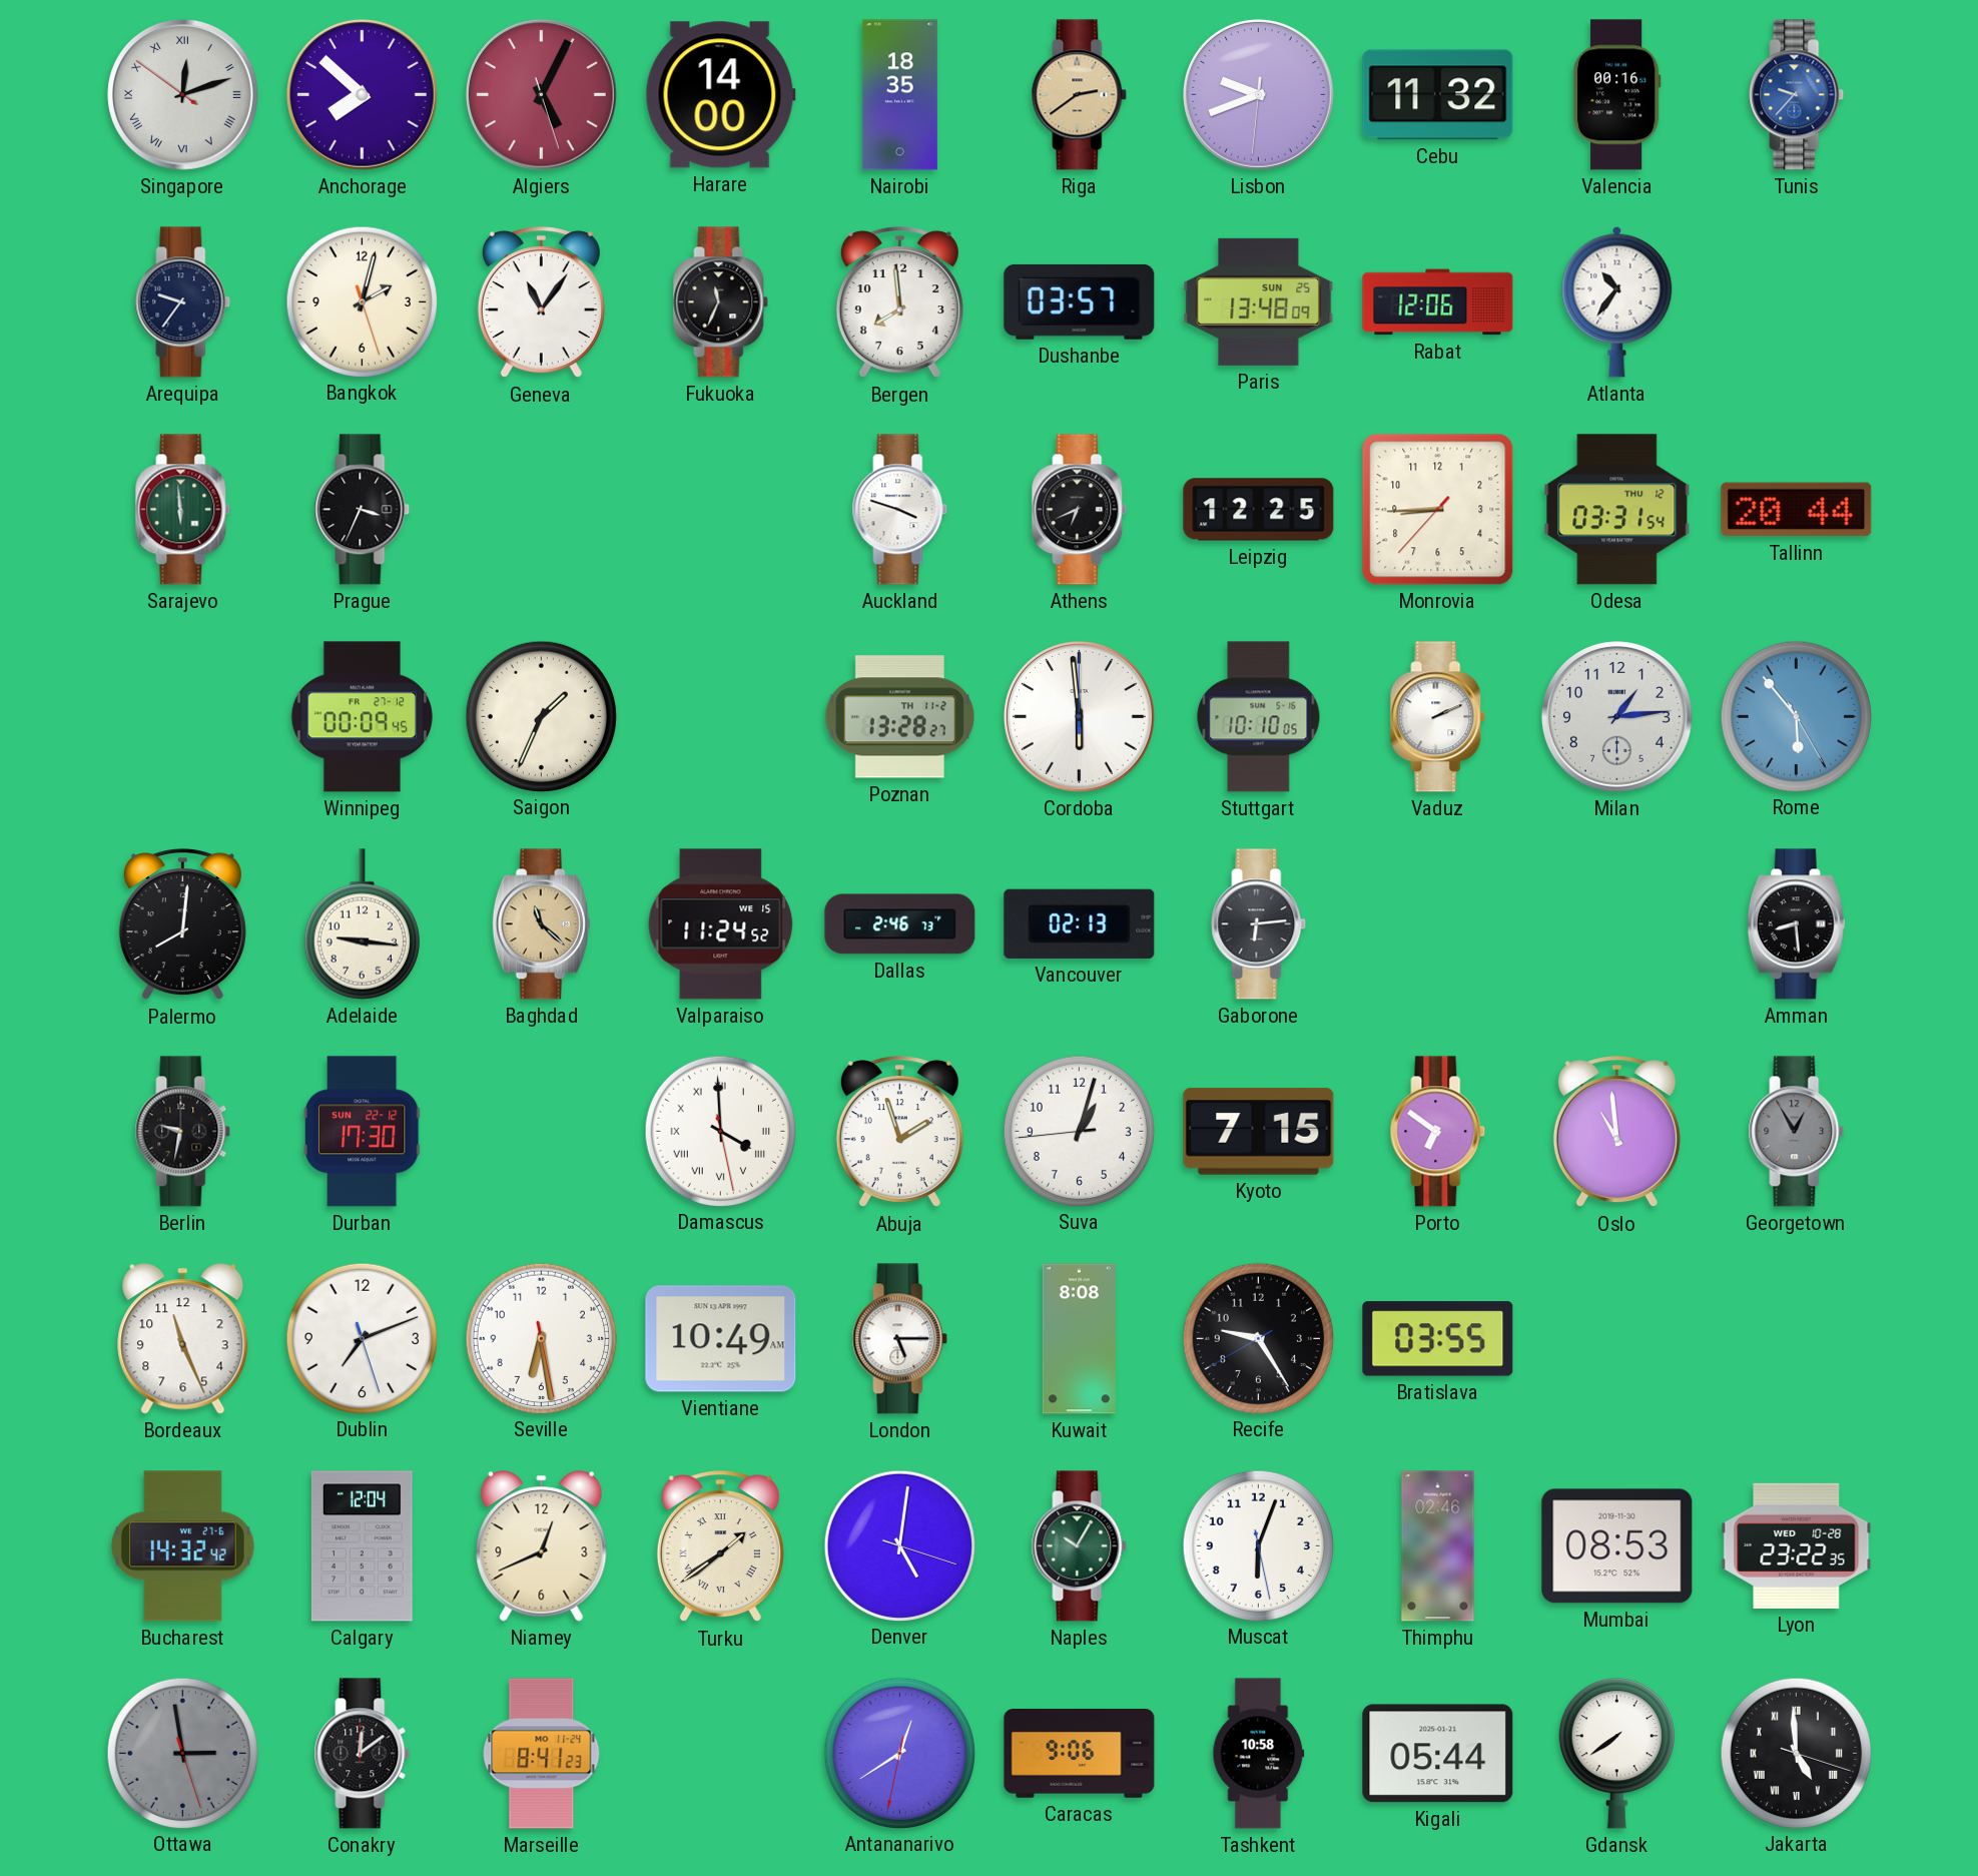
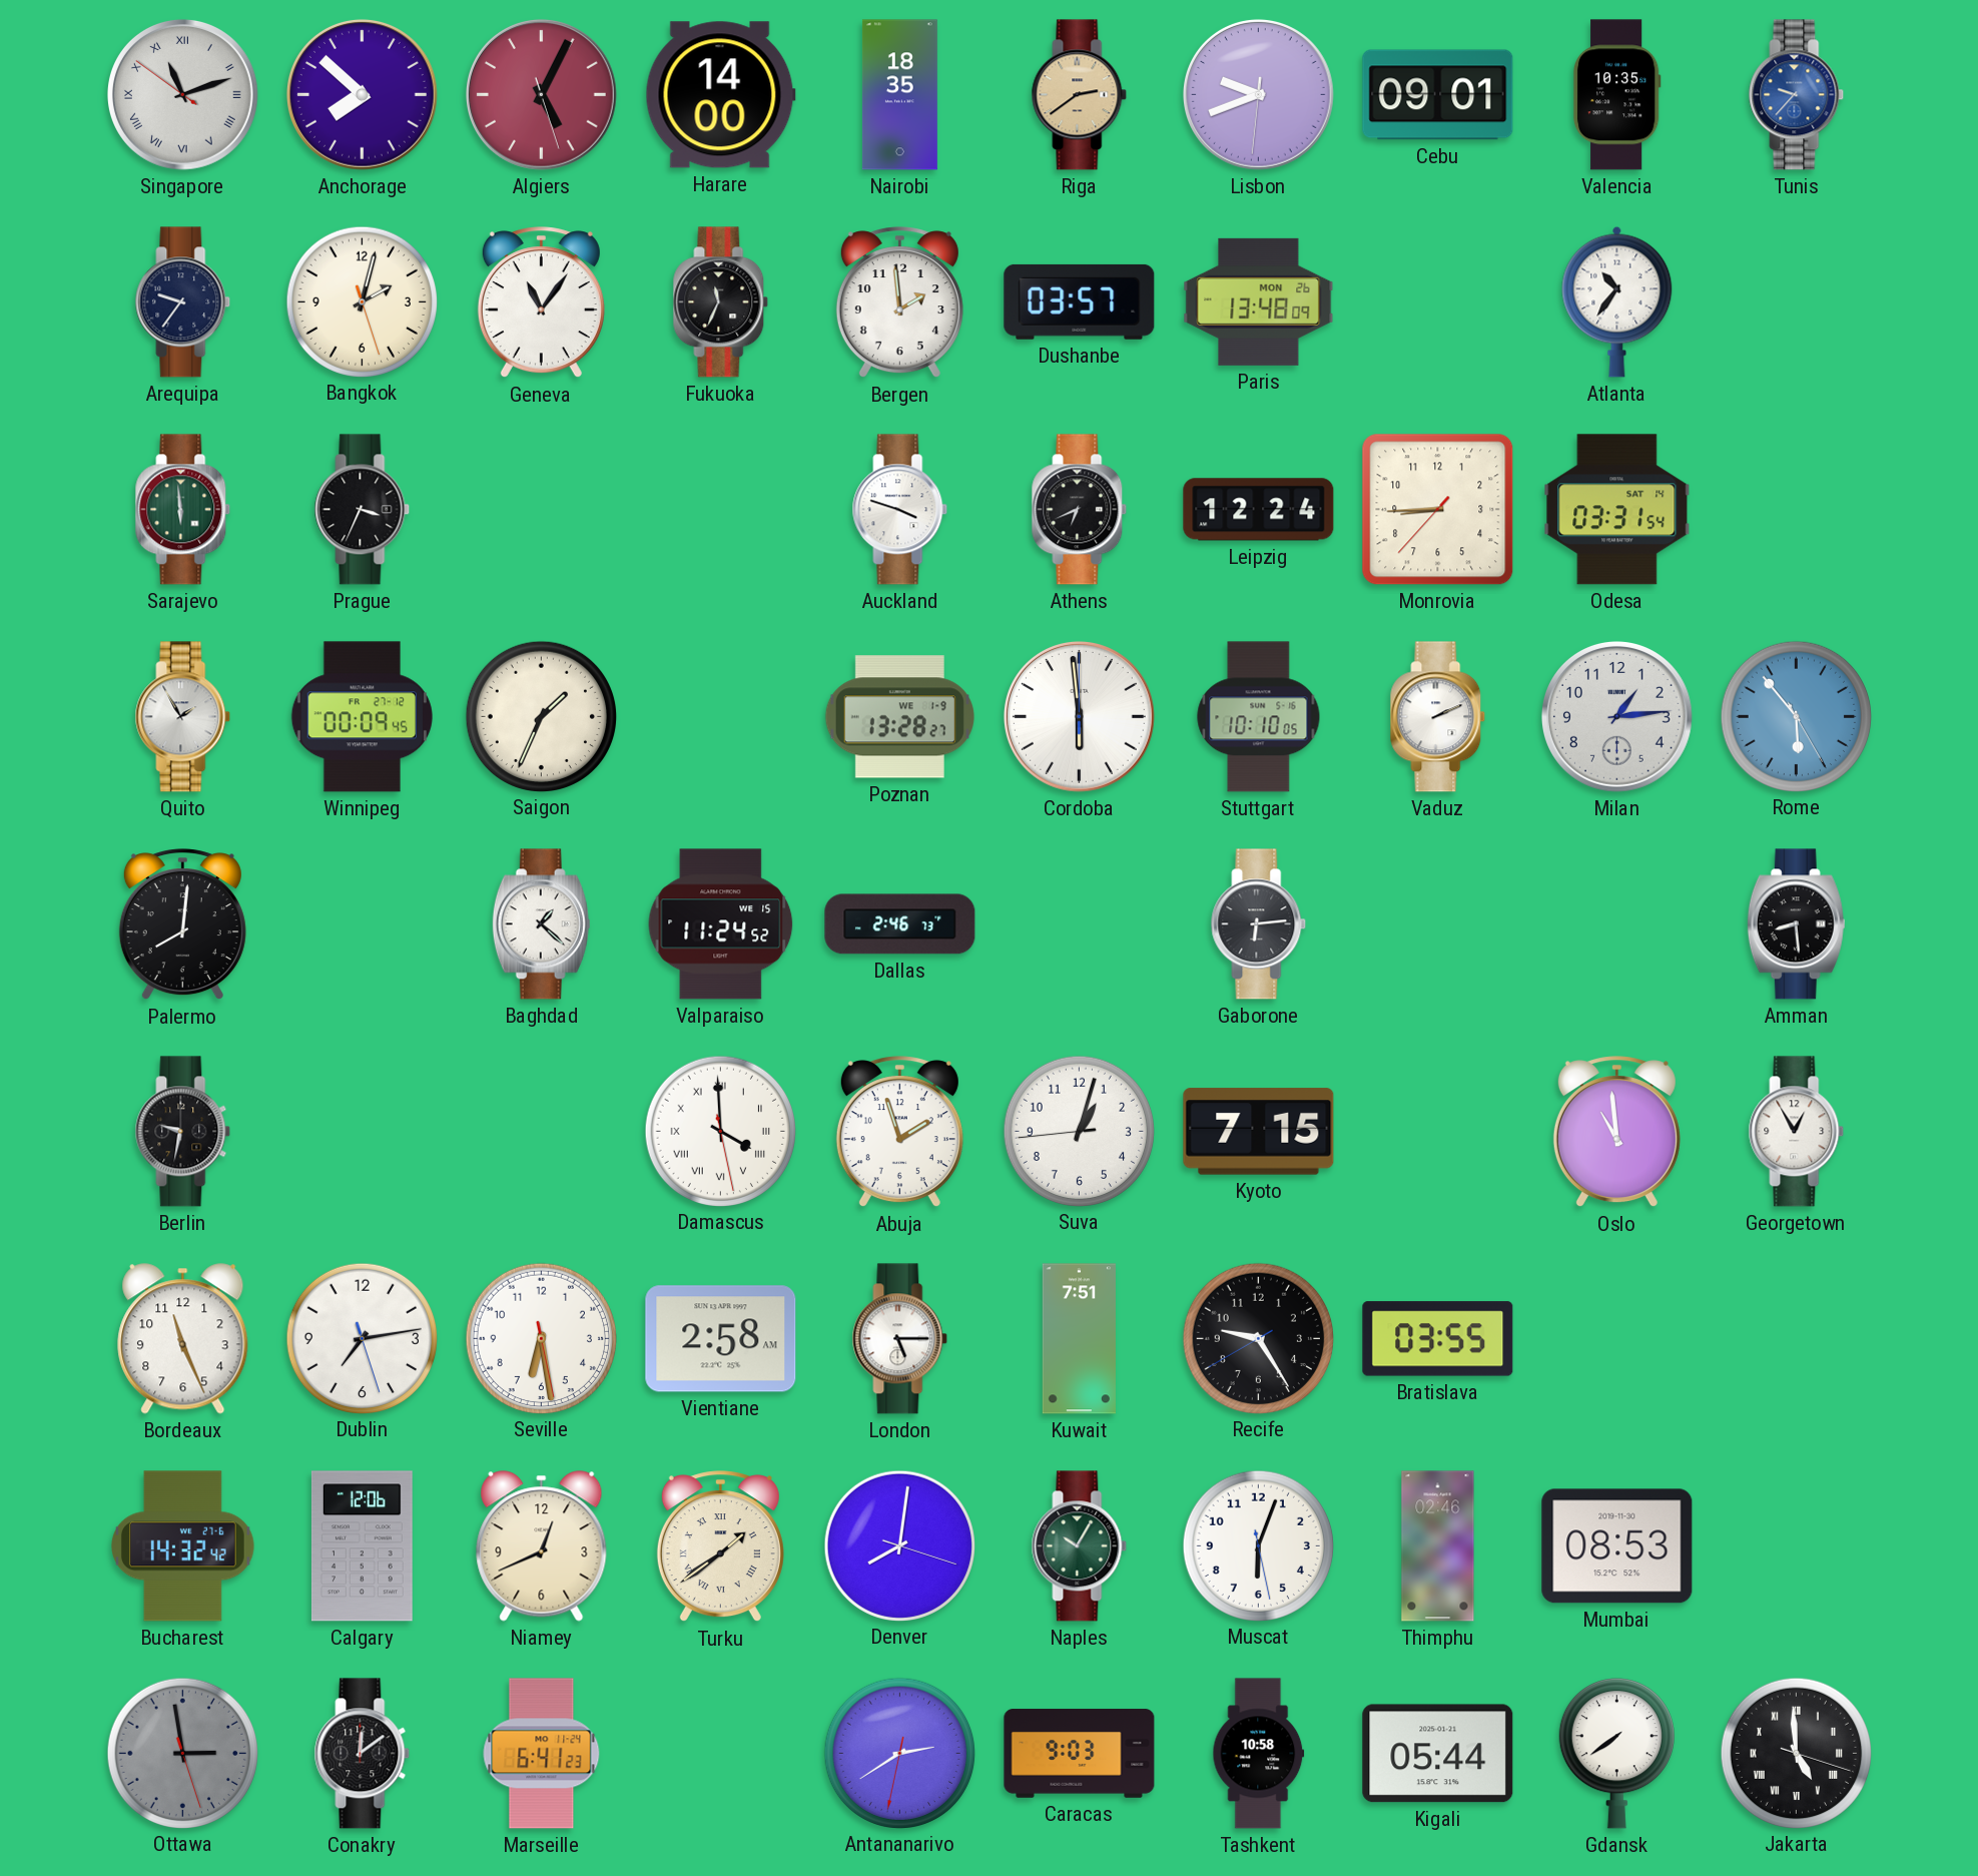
Singapore: 12:11 -> 11:11
Cebu: 11:32 -> 09:01
Valencia: 00:16 -> 10:35
Bergen: 7:59 -> 1:59
Paris date: SUN 25 -> MON 26
Rabat: 12:06 -> none
Leipzig: 12:25 -> 12:24
Odesa date: THU 12 -> SAT 14
Tallinn: 20:44 -> none
Quito: none -> 1:55
Poznan date: TH 11-2 -> WE 1-9
Adelaide: 9:16 -> none
Baghdad: 11:22 -> 1:22
Baghdad dial: champagne -> white
Vancouver: 02:13 -> none
Durban: 17:30 -> none
Porto: 6:51 -> none
Georgetown dial: grey -> white
Dublin: 7:11 -> 7:13
Vientiane: 10:49 -> 2:58
Kuwait: 8:08 -> 7:51
Calgary: 12:04 -> 12:06
Denver: 5:01 -> 8:01
Lyon: 23:22 -> none
Marseille: 8:41 -> 6:41
Antananarivo: 12:39 -> 2:39
Caracas: 9:06 -> 9:03
